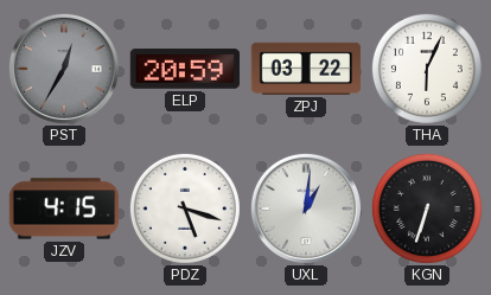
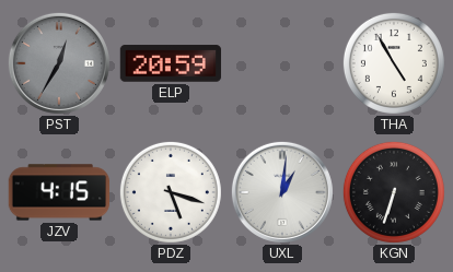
ZPJ: 03:22 -> none
THA: 6:04 -> 4:55
